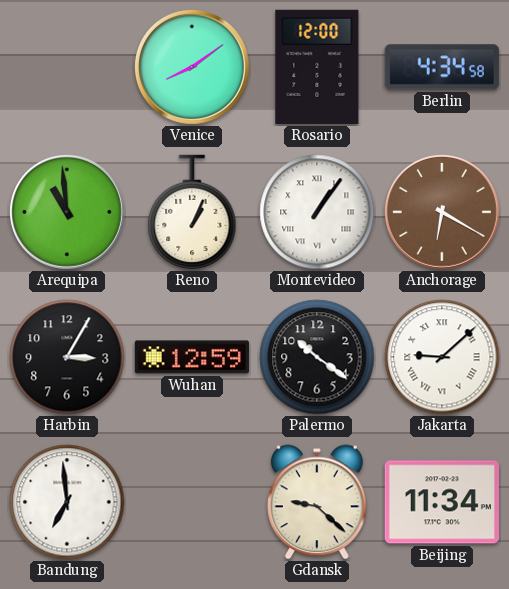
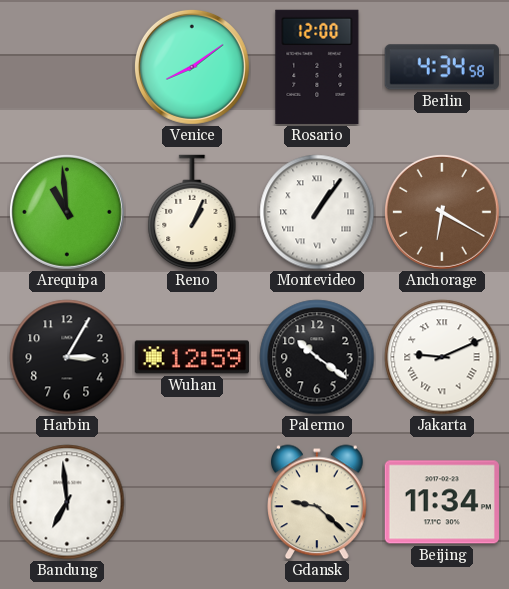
Jakarta: 9:08 -> 9:11
